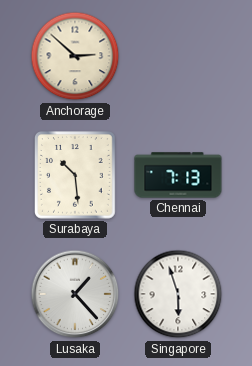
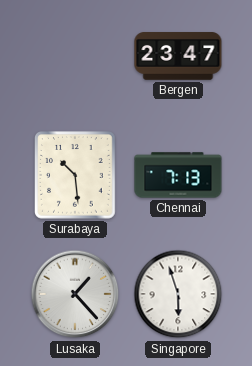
Anchorage: 2:52 -> none
Bergen: none -> 23:47
